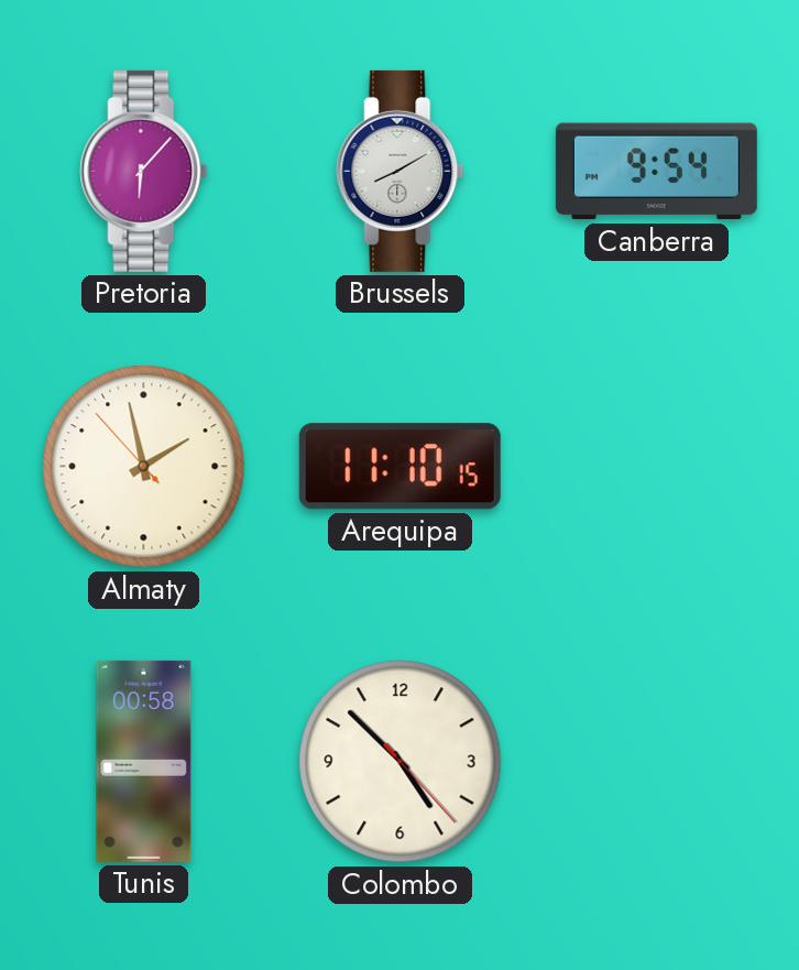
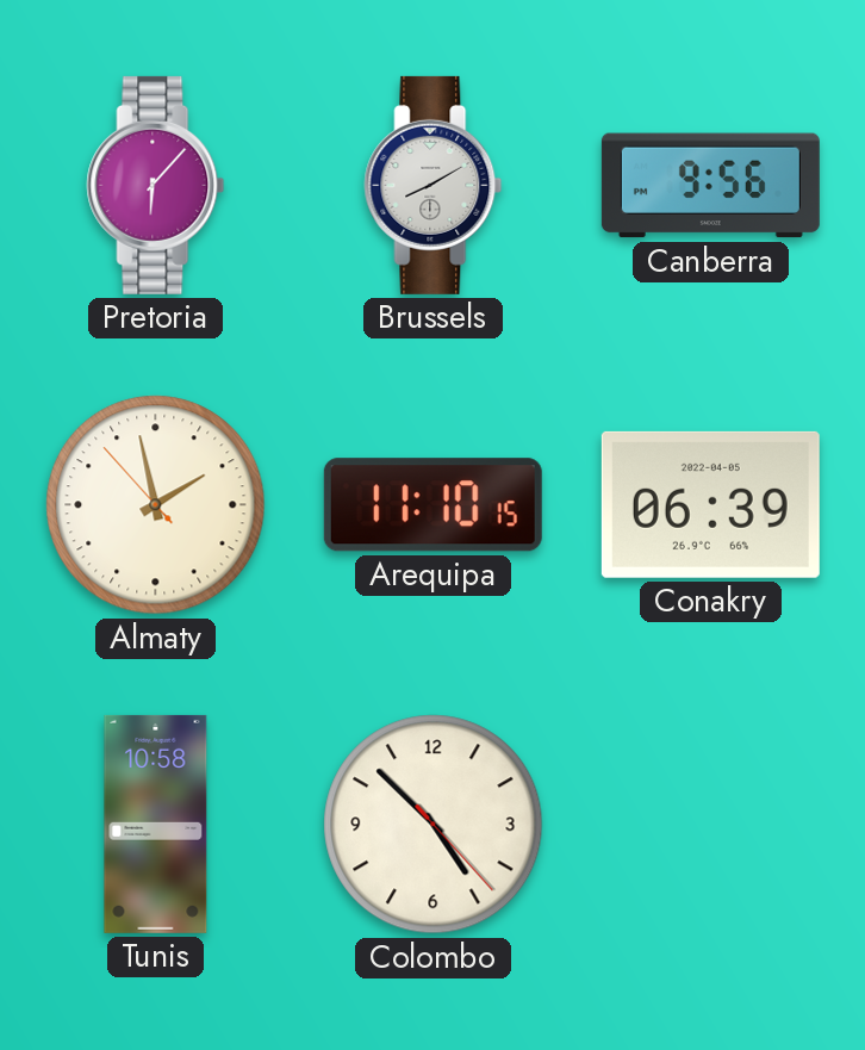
Canberra: 9:54 -> 9:56
Conakry: none -> 06:39
Tunis: 00:58 -> 10:58
